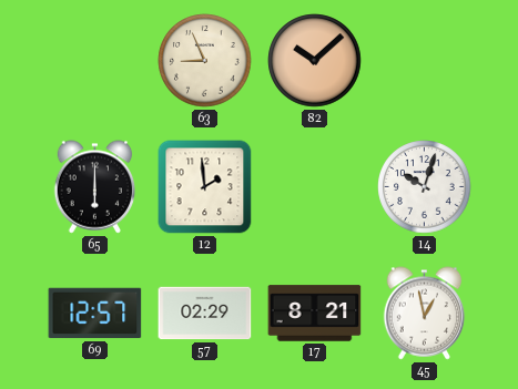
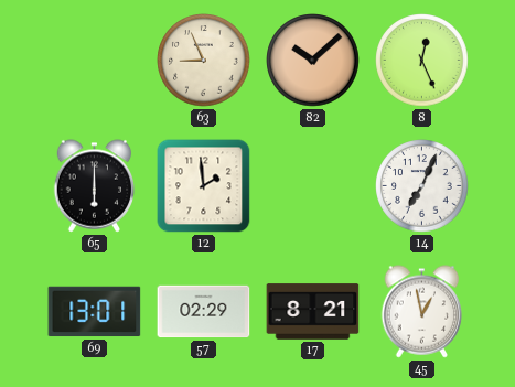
8: none -> 12:26
14: 10:03 -> 7:04
69: 12:57 -> 13:01
